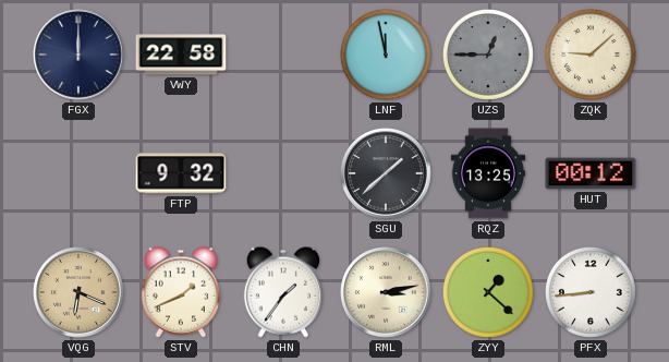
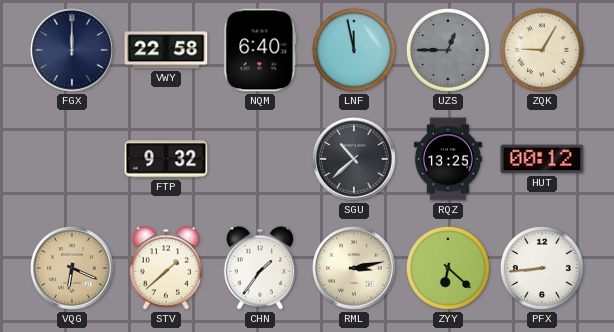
NQM: none -> 6:40
ZQK: 9:08 -> 9:05
SGU: 1:38 -> 10:38
STV: 1:41 -> 1:38
ZYY: 1:22 -> 6:22
